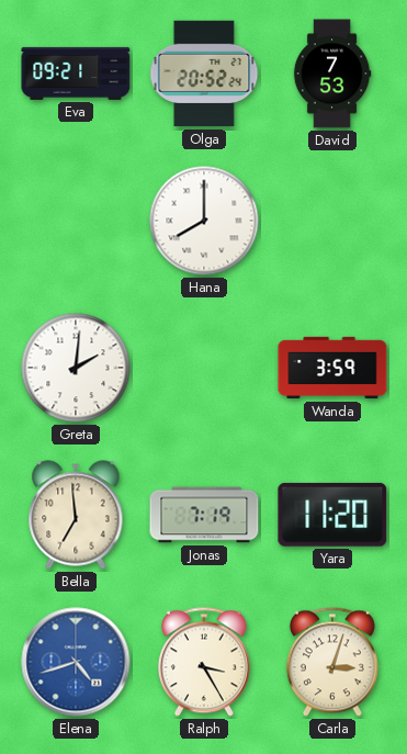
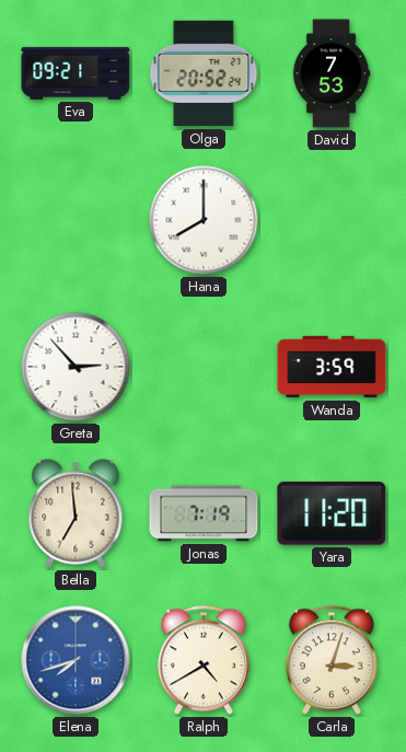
Greta: 2:01 -> 2:53
Elena: 4:42 -> 7:42
Ralph: 3:25 -> 4:40
